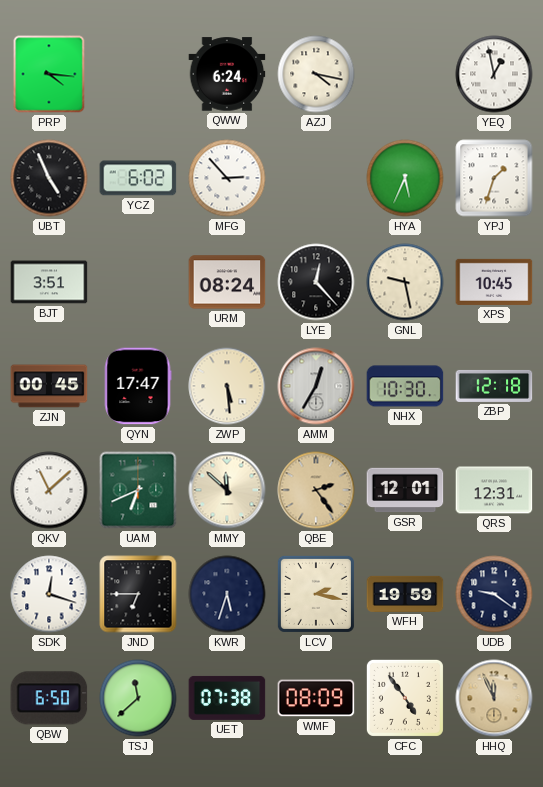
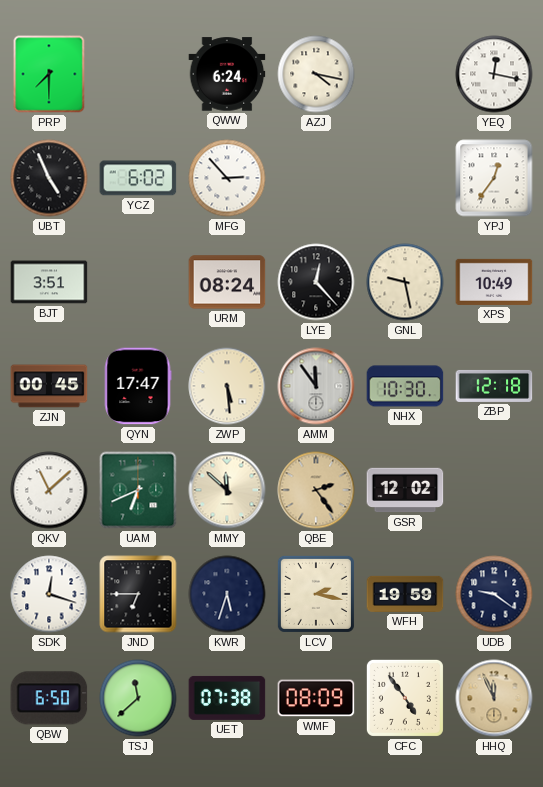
PRP: 4:16 -> 7:30
YEQ: 12:58 -> 12:17
HYA: 5:34 -> none
YPJ: 1:33 -> 12:36
XPS: 10:45 -> 10:49
AMM: 12:35 -> 11:54
GSR: 12:01 -> 12:02
QRS: 12:31 -> none
